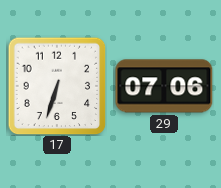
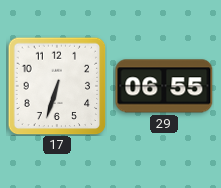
29: 07:06 -> 06:55
